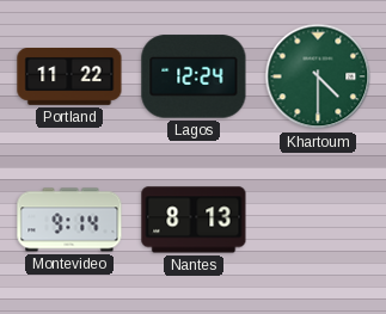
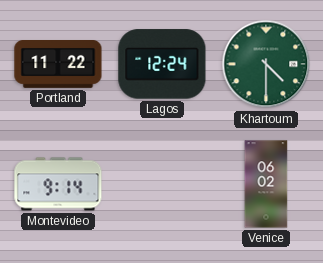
Nantes: 8:13 -> none
Venice: none -> 06:02
